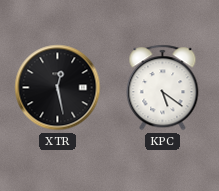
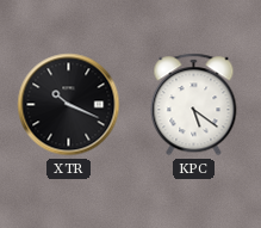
XTR: 12:28 -> 10:19
